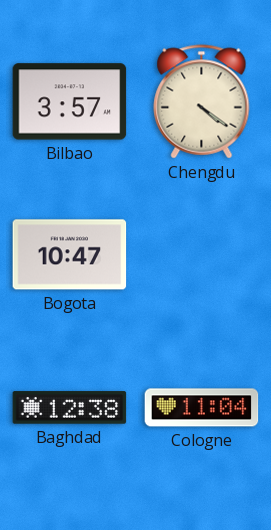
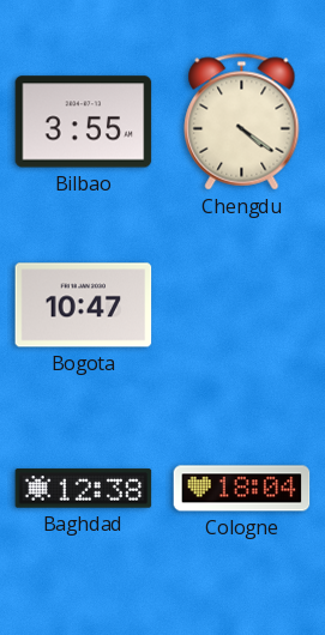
Bilbao: 3:57 -> 3:55
Cologne: 11:04 -> 18:04
